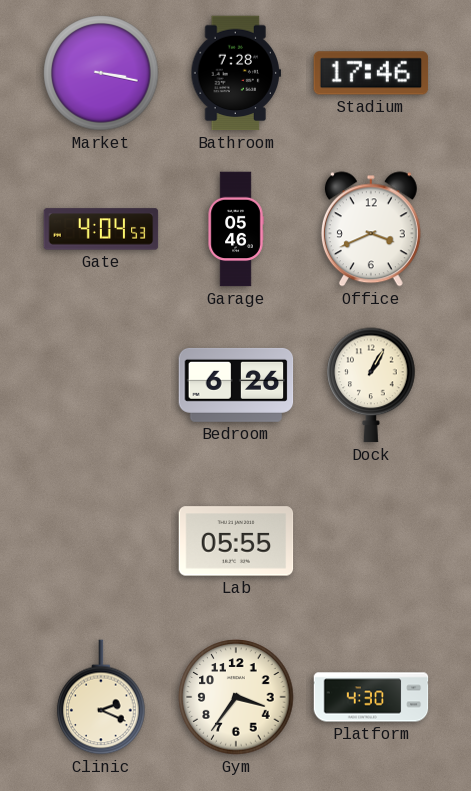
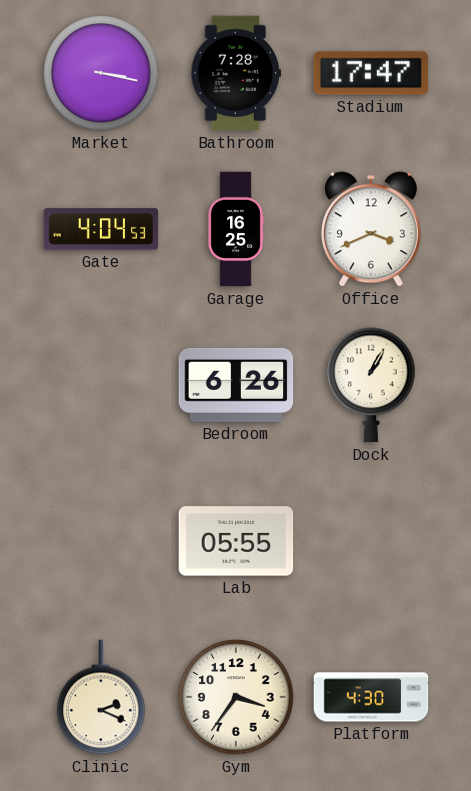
Stadium: 17:46 -> 17:47
Garage: 05:46 -> 16:25
